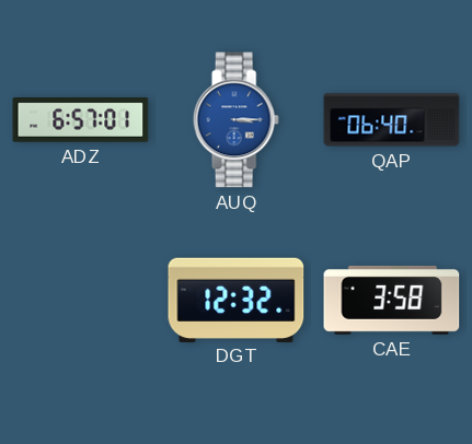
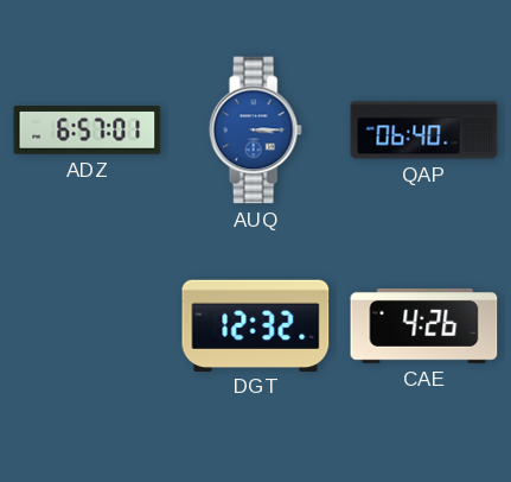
CAE: 3:58 -> 4:26
